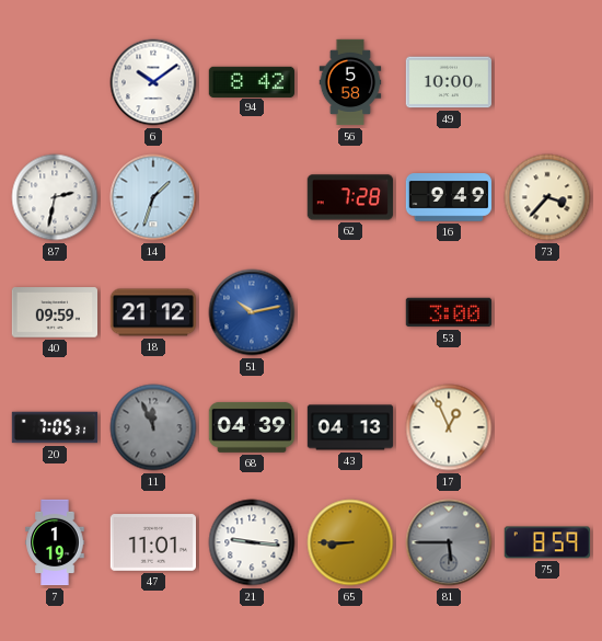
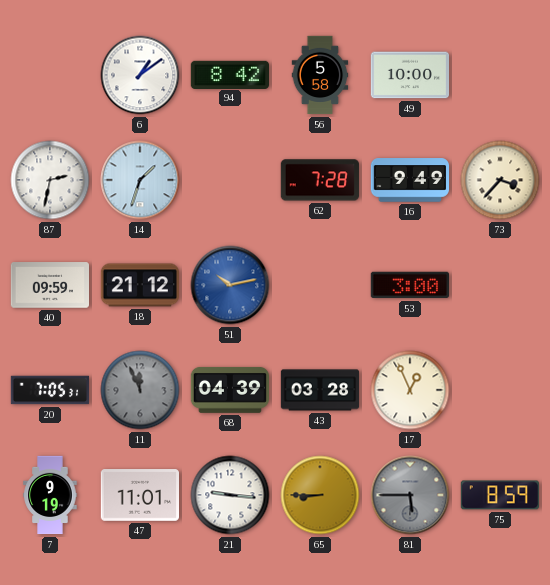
6: 10:09 -> 1:09
43: 04:13 -> 03:28
7: 1:19 -> 9:19
